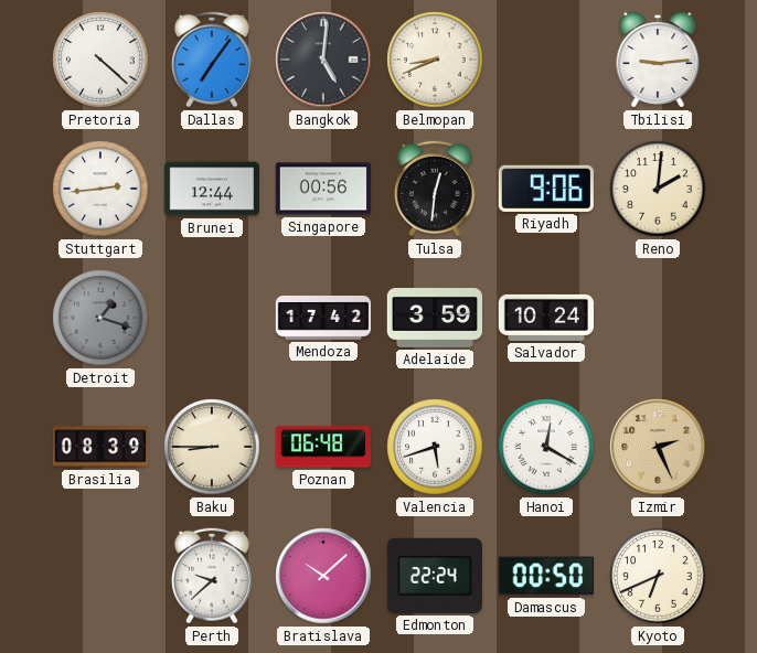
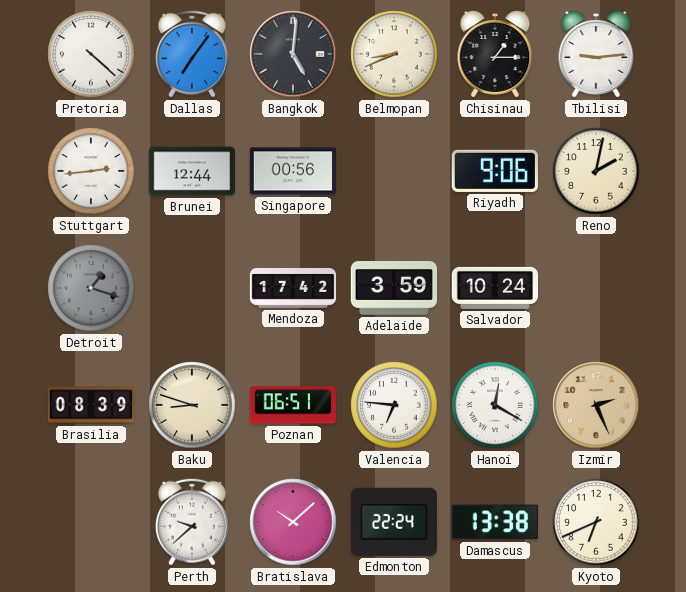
Chisinau: none -> 1:15
Tulsa: 12:31 -> none
Reno: 2:01 -> 2:02
Baku: 8:45 -> 8:48
Poznan: 06:48 -> 06:51
Valencia: 5:42 -> 6:46
Damascus: 00:50 -> 13:38
